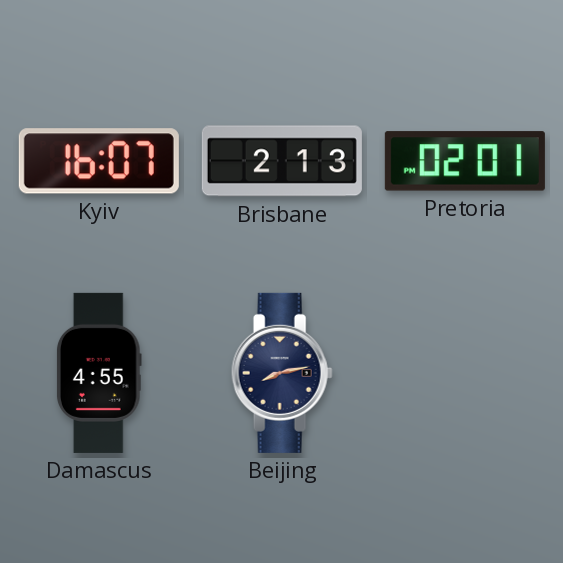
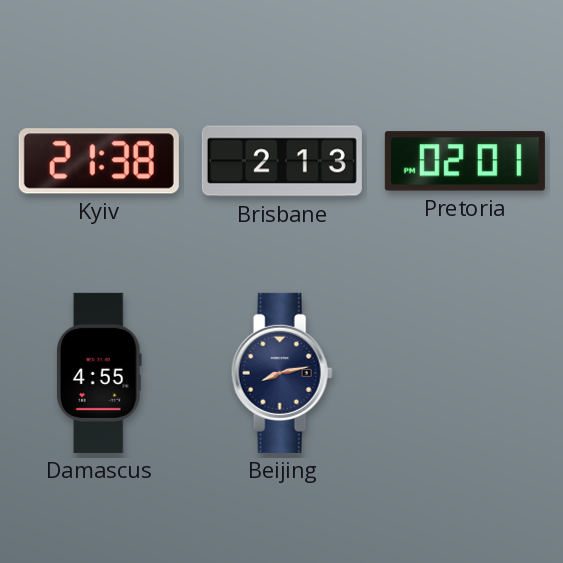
Kyiv: 16:07 -> 21:38
